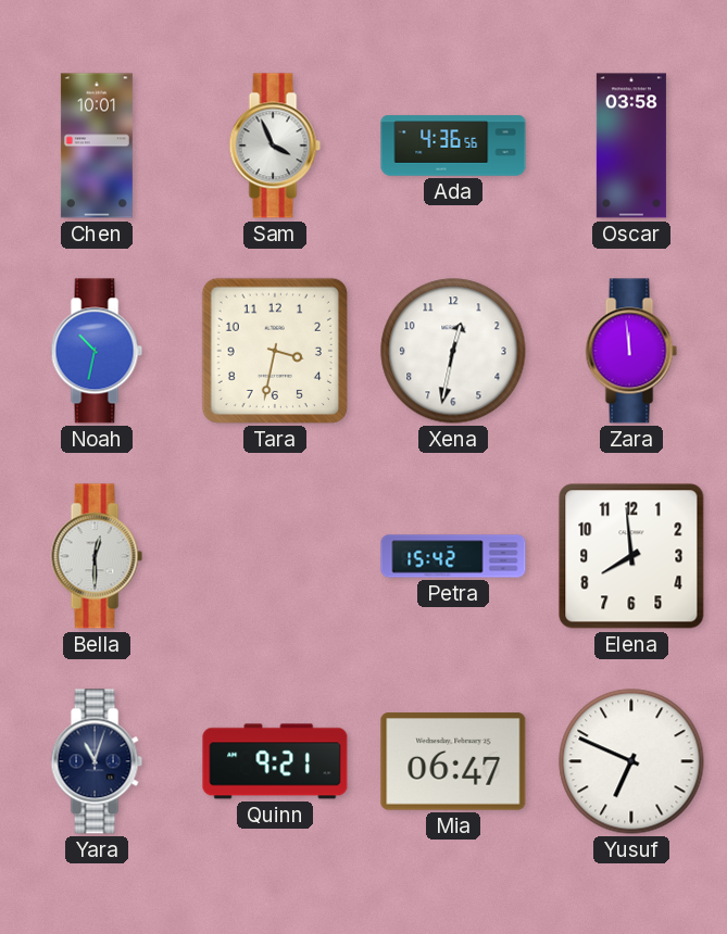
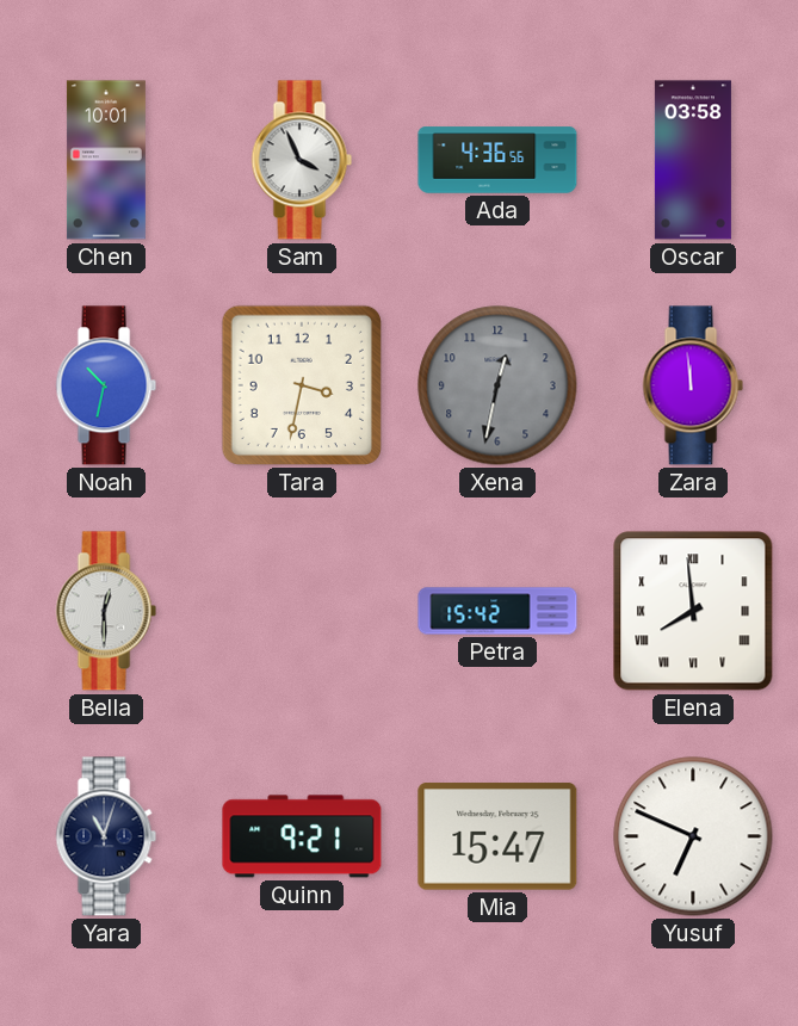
Xena dial: white -> grey
Elena numerals: Arabic -> Roman
Mia: 06:47 -> 15:47
